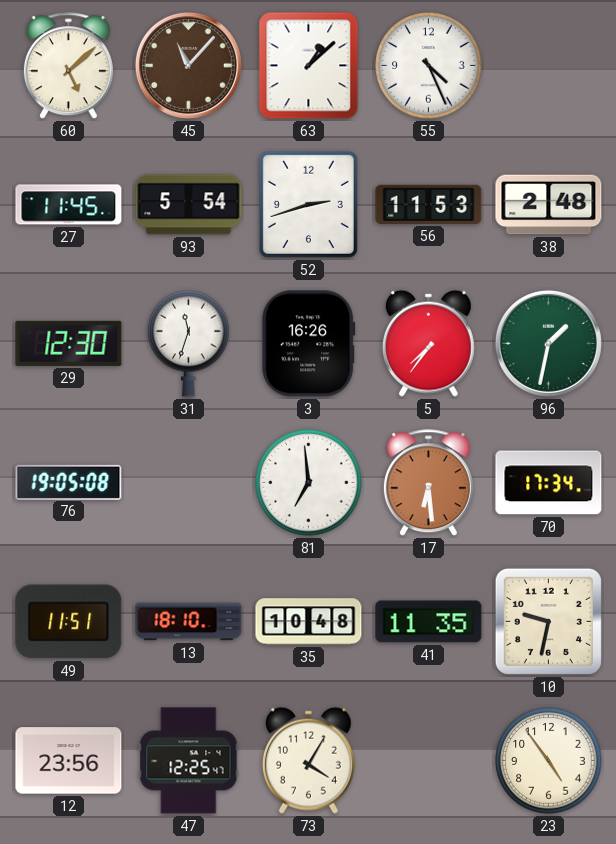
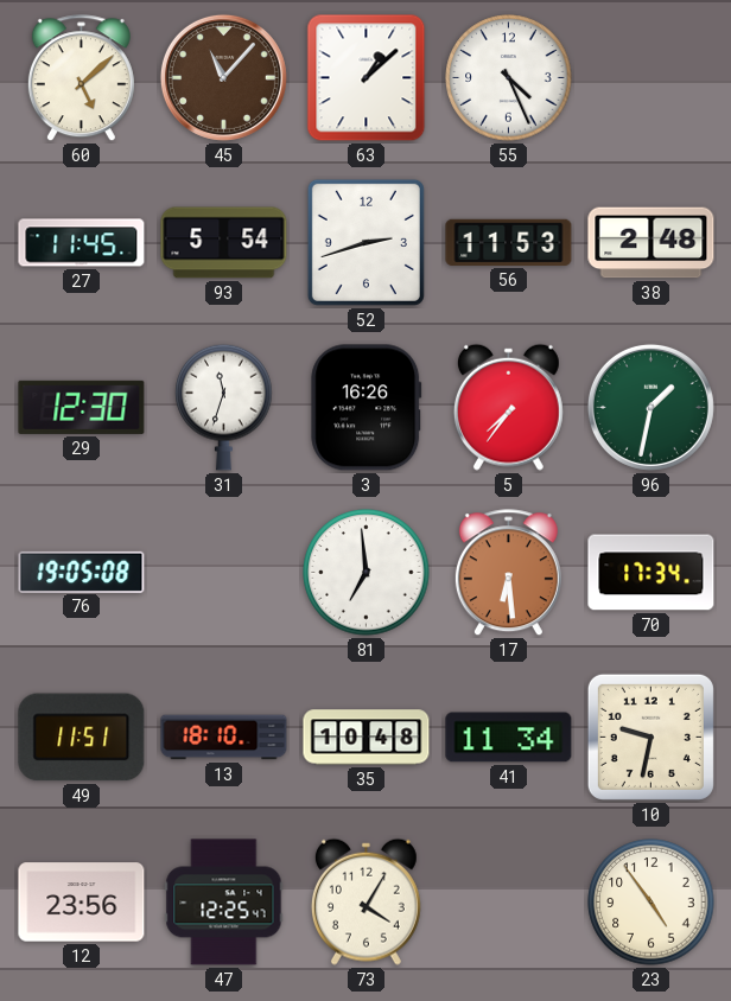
41: 11:35 -> 11:34
